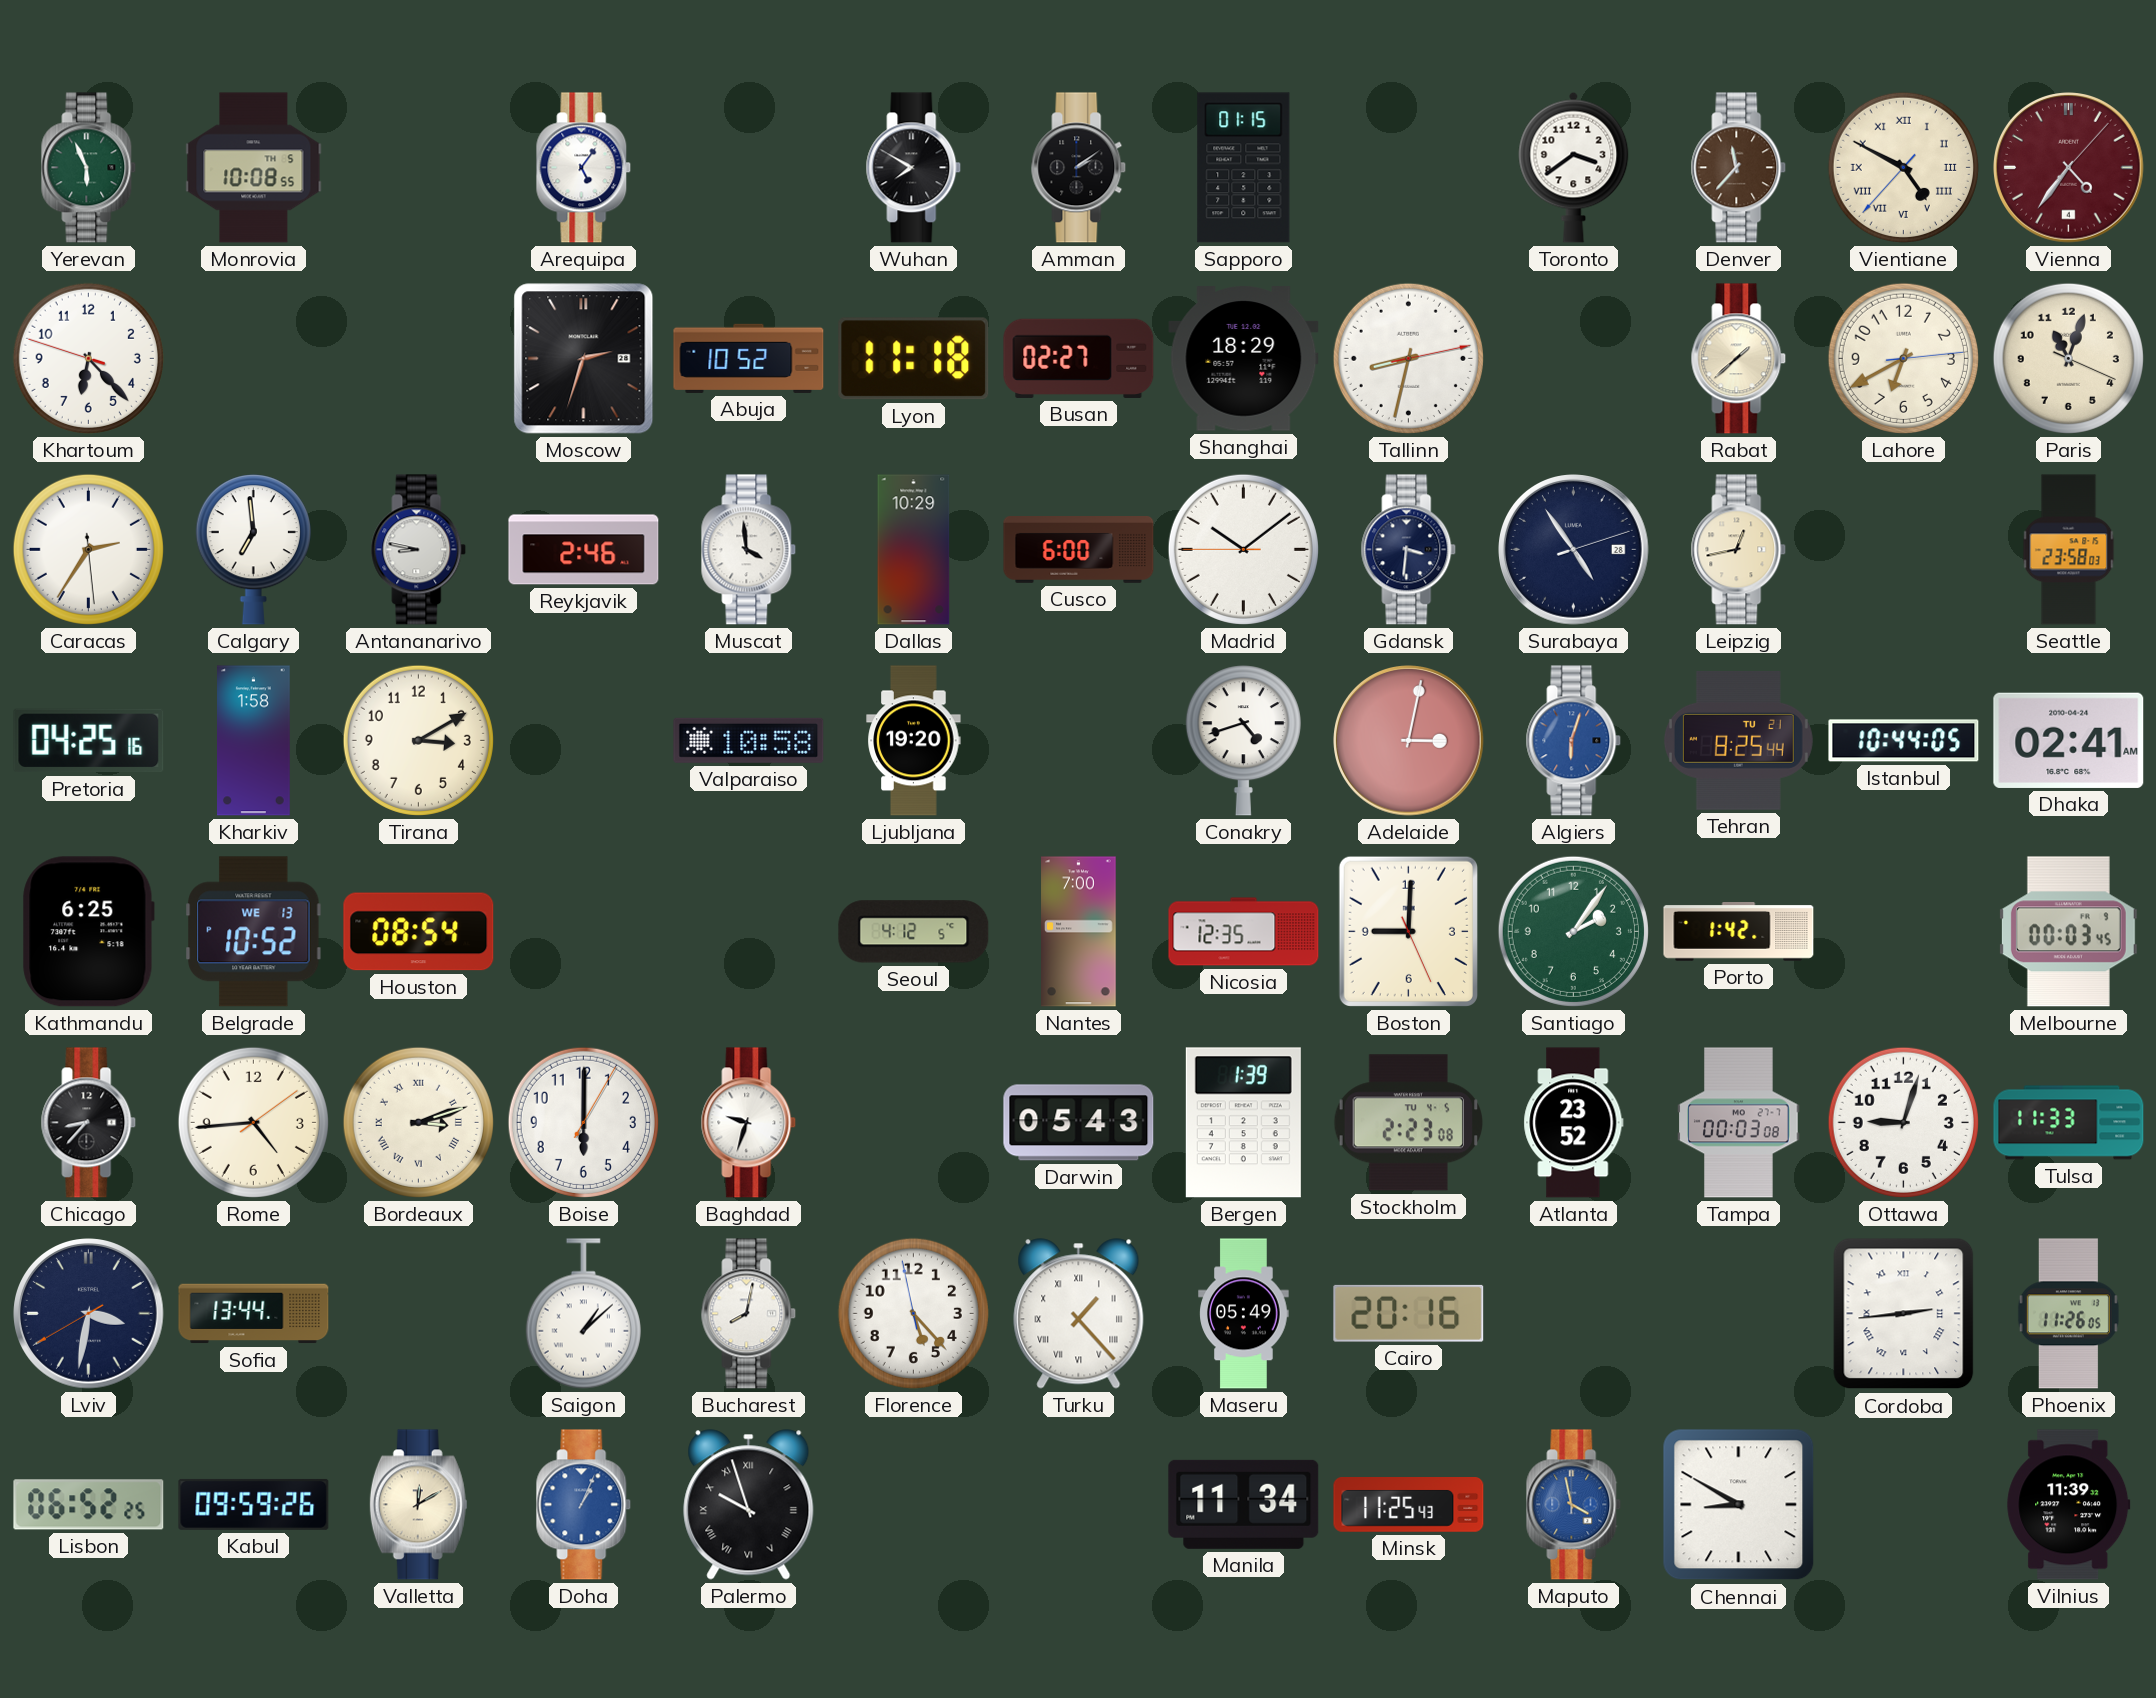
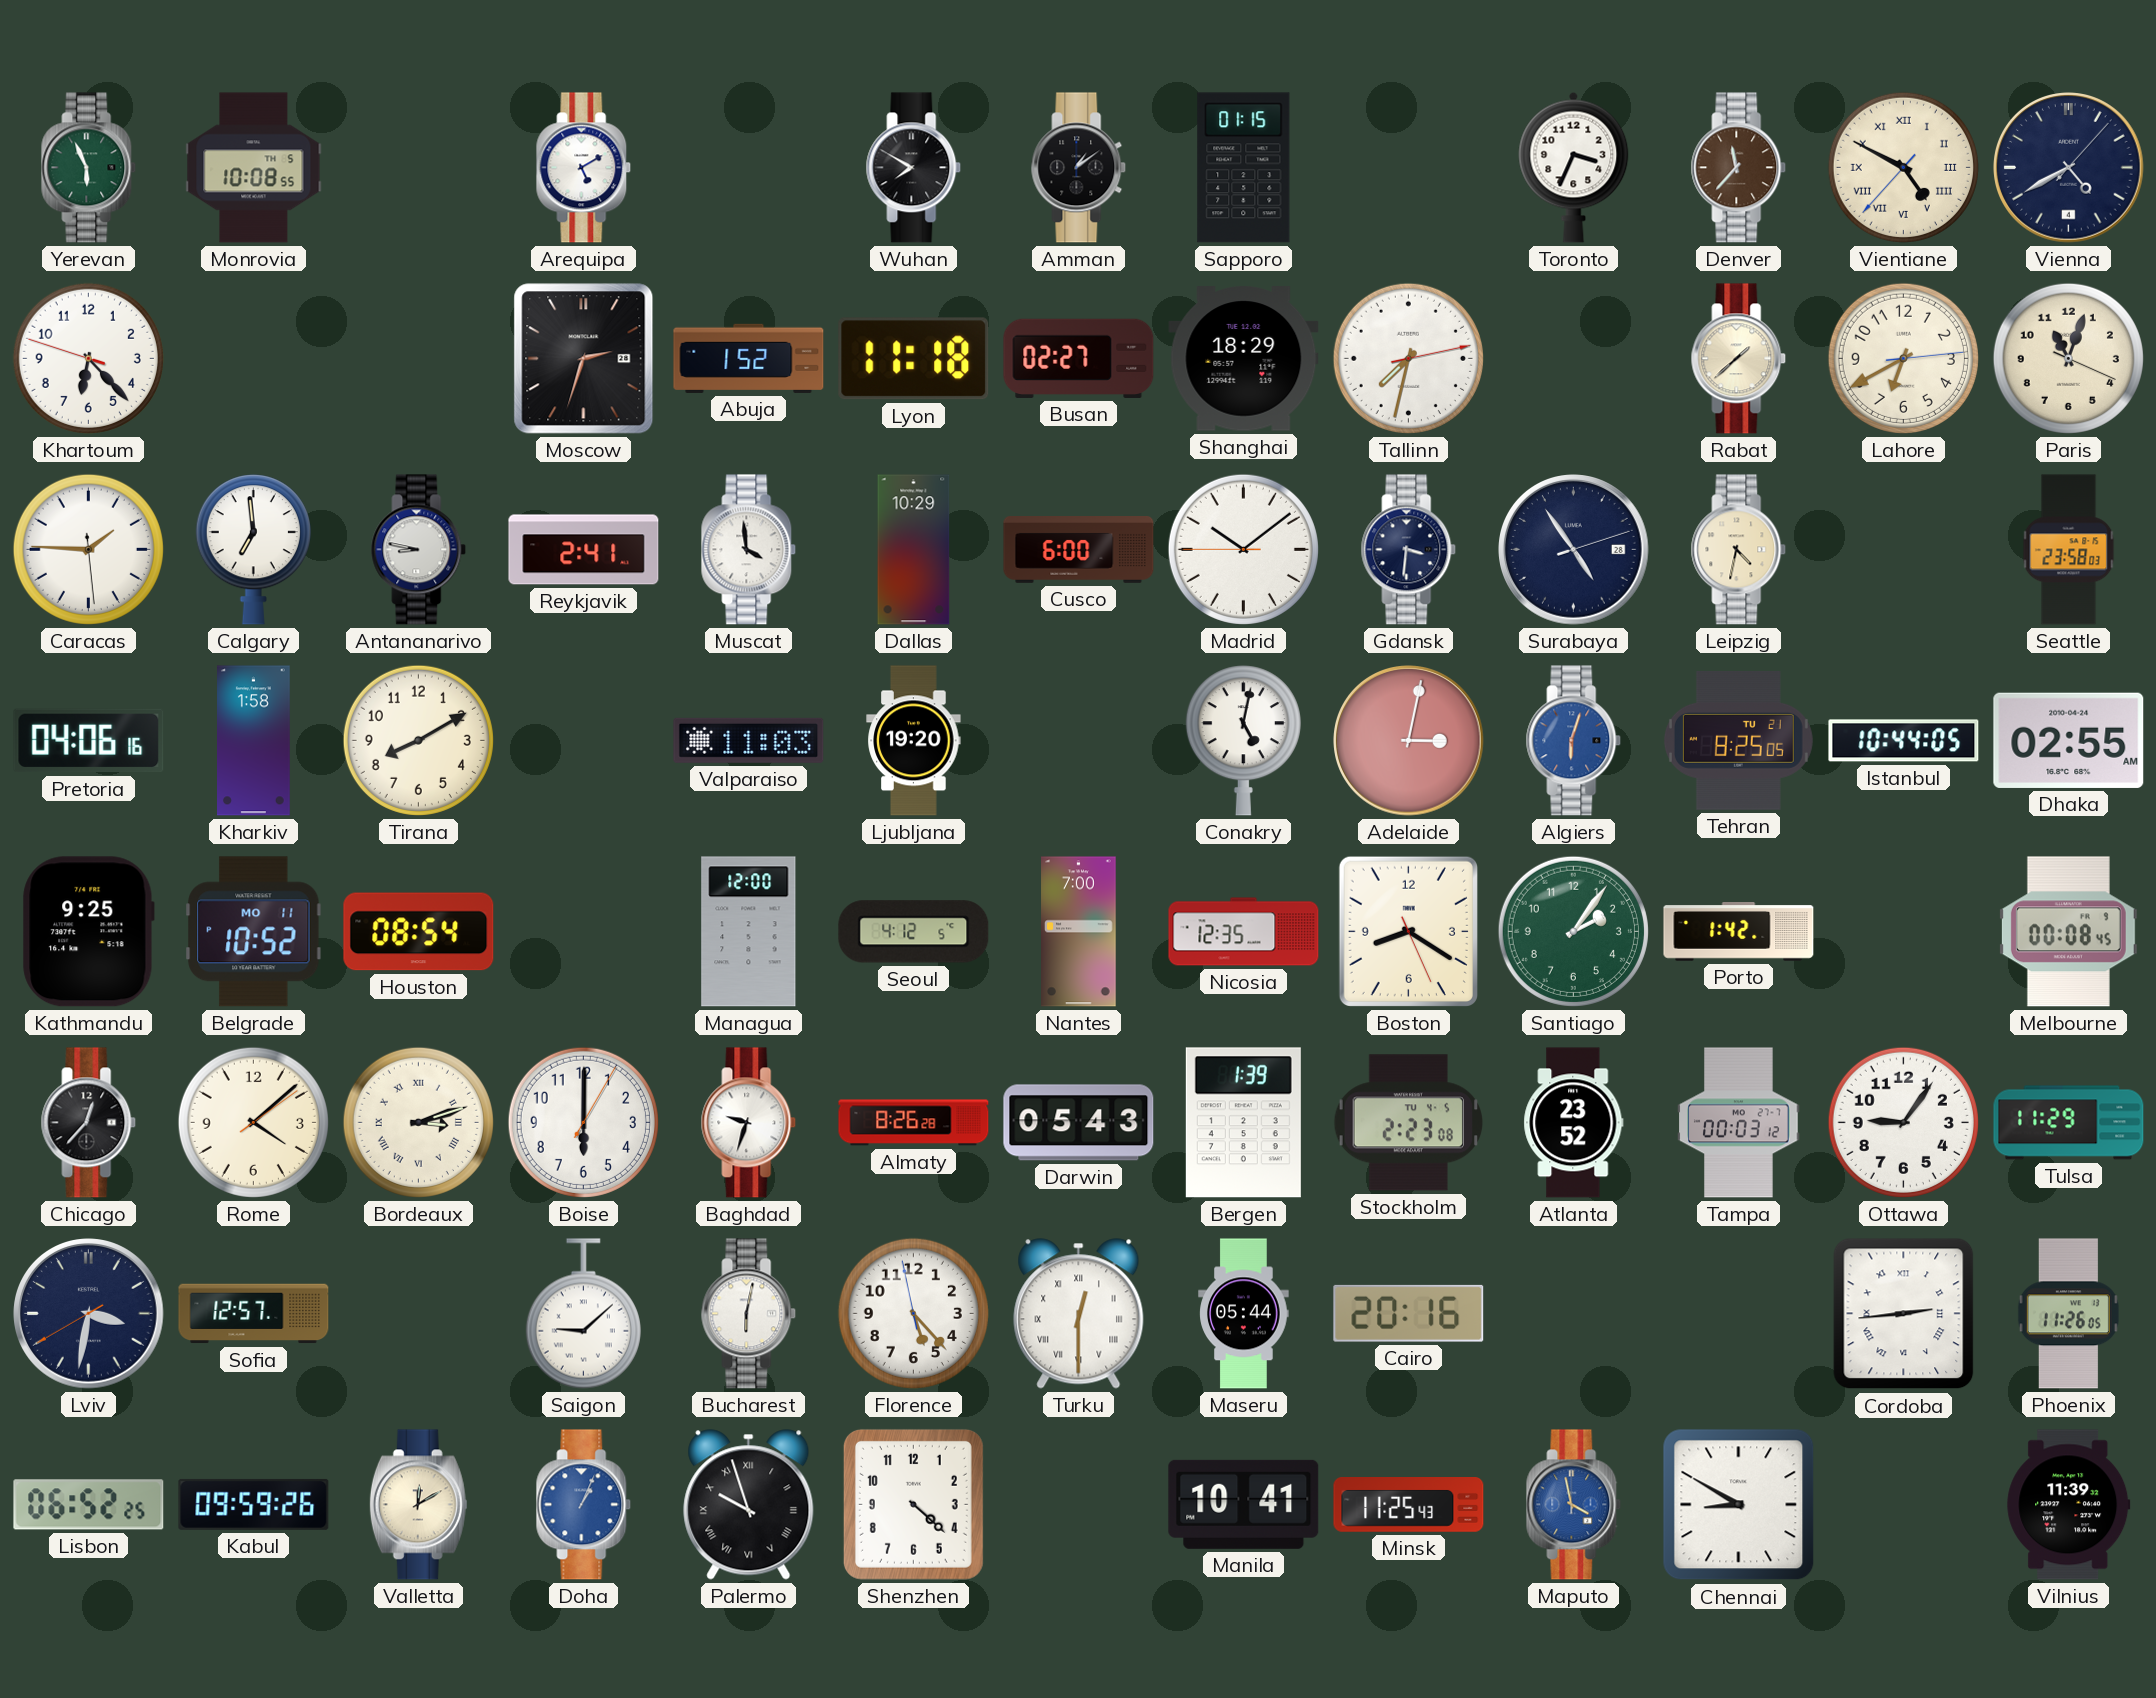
Arequipa: 5:06 -> 5:10
Amman: 2:09 -> 1:09
Toronto: 3:39 -> 3:34
Vienna: 4:36 -> 4:40
Vienna dial: burgundy -> navy
Abuja: 10:52 -> 1:52
Tallinn: 8:32 -> 7:32
Caracas: 2:35 -> 1:45
Reykjavik: 2:46 -> 2:41
Leipzig: 12:43 -> 4:32
Pretoria: 04:25 -> 04:06
Tirana: 3:10 -> 8:10
Valparaiso: 10:58 -> 11:03
Conakry: 4:42 -> 5:02
Tehran: 8:25:44 -> 8:25:05
Dhaka: 02:41 -> 02:55
Kathmandu: 6:25 -> 9:25
Belgrade date: WE 13 -> MO 11
Managua: none -> 12:00
Boston: 9:00 -> 8:20
Melbourne: 00:03 -> 00:08
Chicago: 8:37 -> 12:37
Rome: 4:44 -> 4:08
Almaty: none -> 8:26
Tampa: 00:03:08 -> 00:03:12
Ottawa: 9:03 -> 9:06
Tulsa: 11:33 -> 11:29
Sofia: 13:44 -> 12:57
Saigon: 1:08 -> 9:08
Bucharest: 8:02 -> 6:02
Turku: 1:23 -> 12:30
Maseru: 05:49 -> 05:44
Shenzhen: none -> 4:22
Manila: 11:34 -> 10:41
